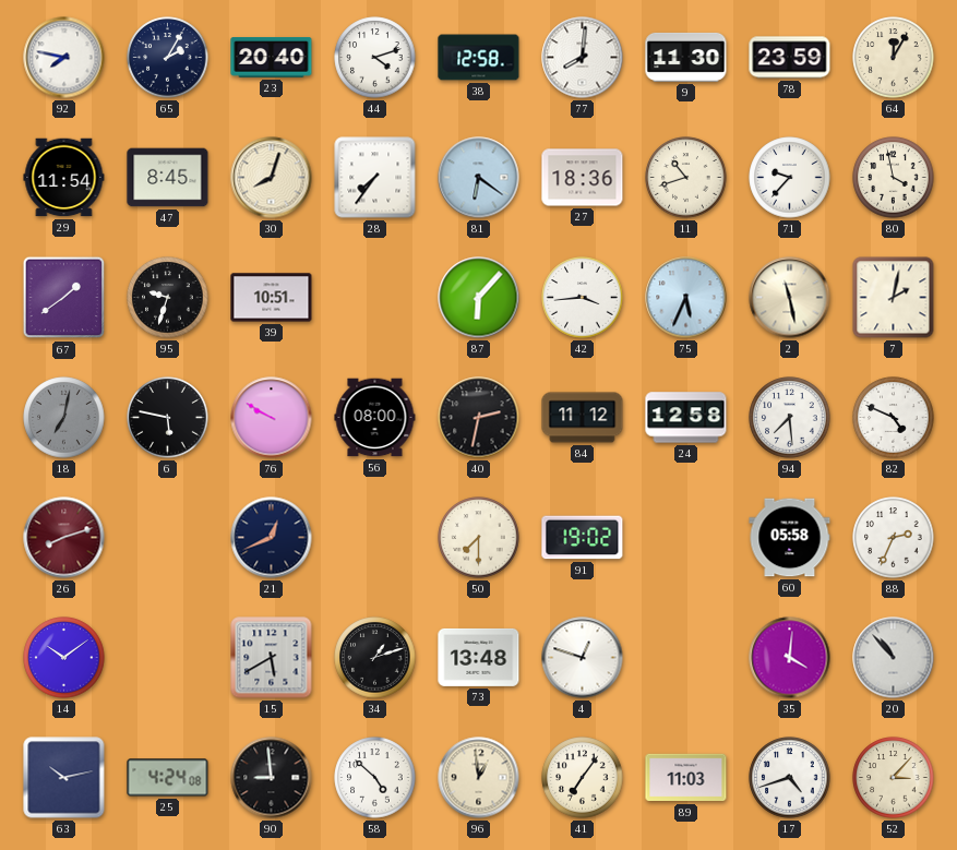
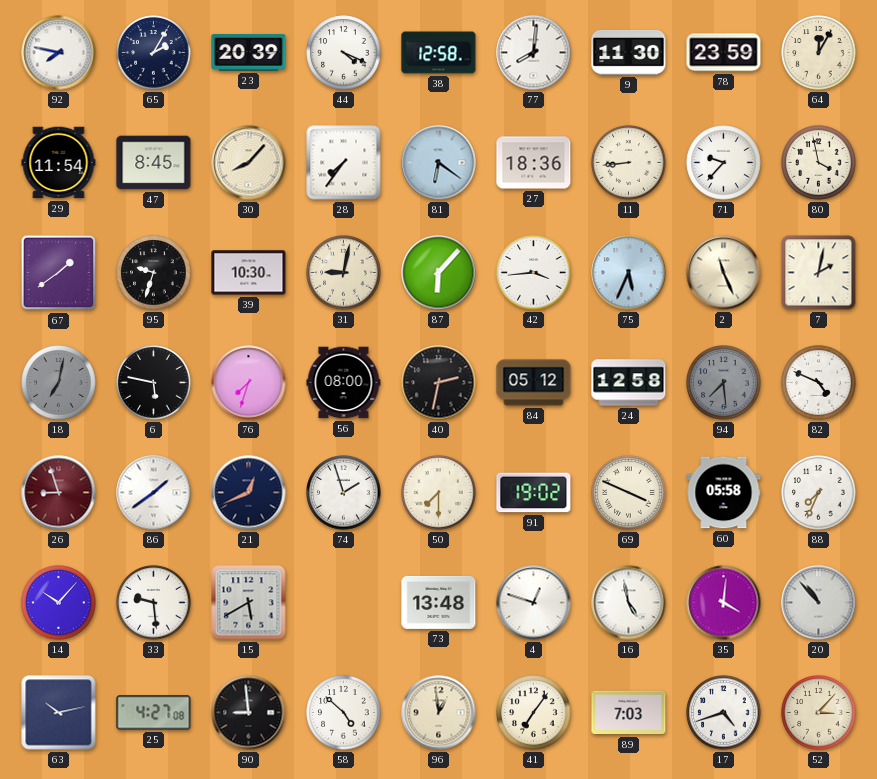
23: 20:40 -> 20:39
44: 4:12 -> 4:19
30: 8:03 -> 8:07
11: 10:42 -> 8:44
39: 10:51 -> 10:30
31: none -> 9:02
2: 11:28 -> 11:26
76: 9:50 -> 7:33
84: 11:12 -> 05:12
94 dial: white -> grey
26: 8:12 -> 8:57
86: none -> 1:39
74: none -> 1:57
69: none -> 3:49
88: 2:34 -> 7:34
14: 10:09 -> 10:07
33: none -> 9:29
34: 1:12 -> none
16: none -> 4:58
25: 4:24 -> 4:27
89: 11:03 -> 7:03
